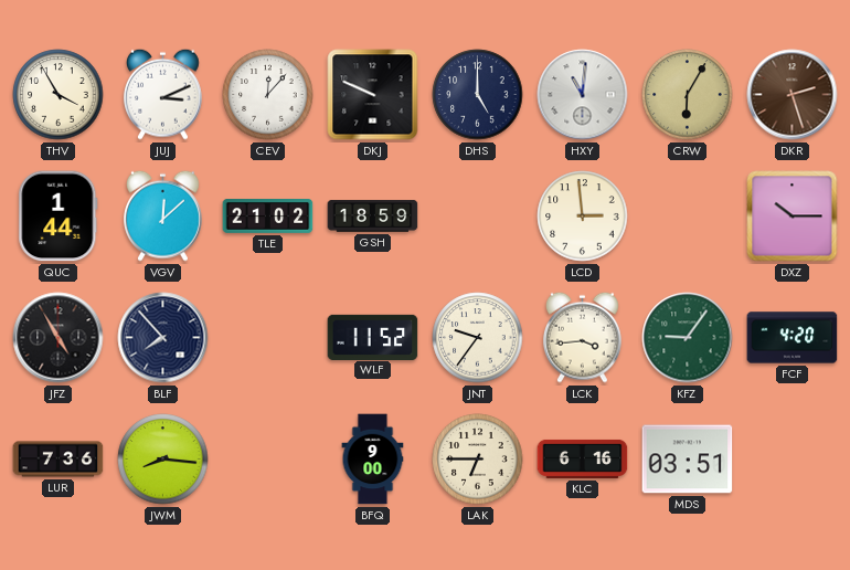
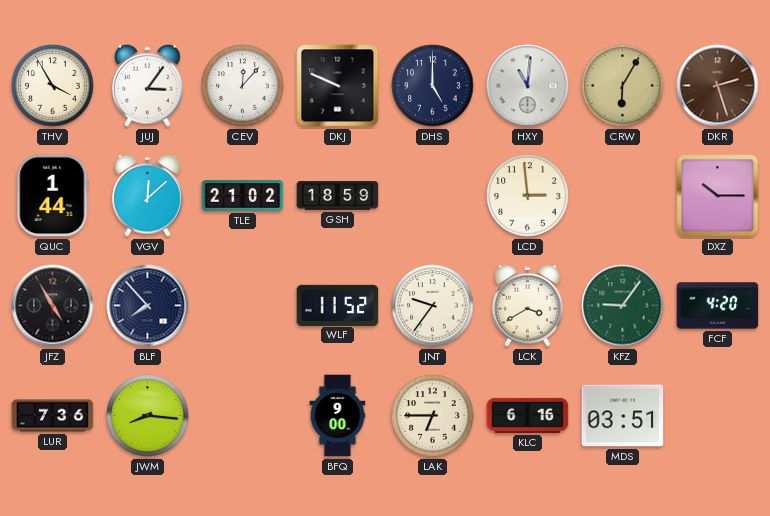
JUJ: 3:11 -> 3:06
LCK: 3:44 -> 3:40
